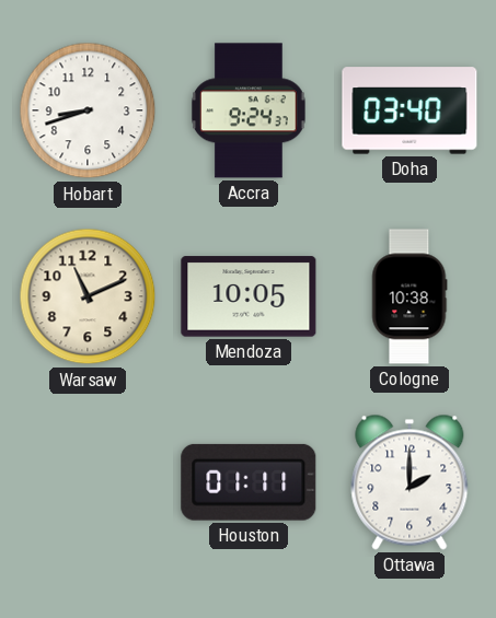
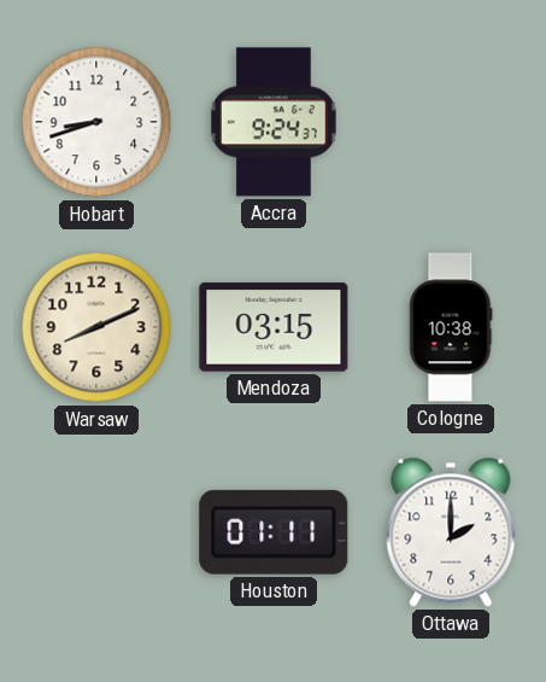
Doha: 03:40 -> none
Warsaw: 11:11 -> 8:11
Mendoza: 10:05 -> 03:15
